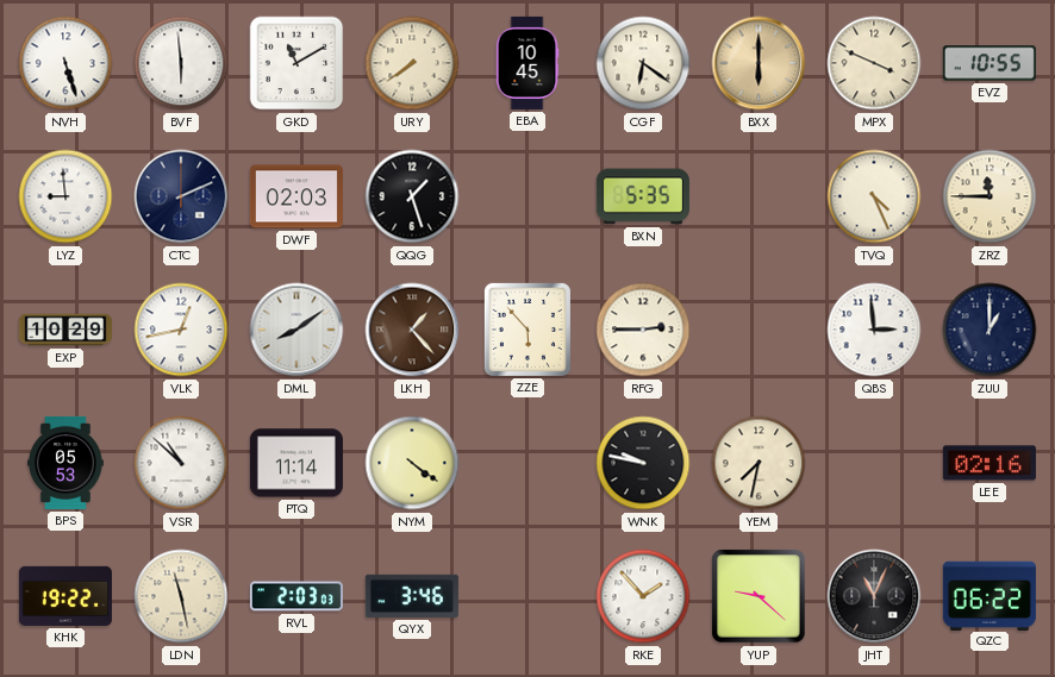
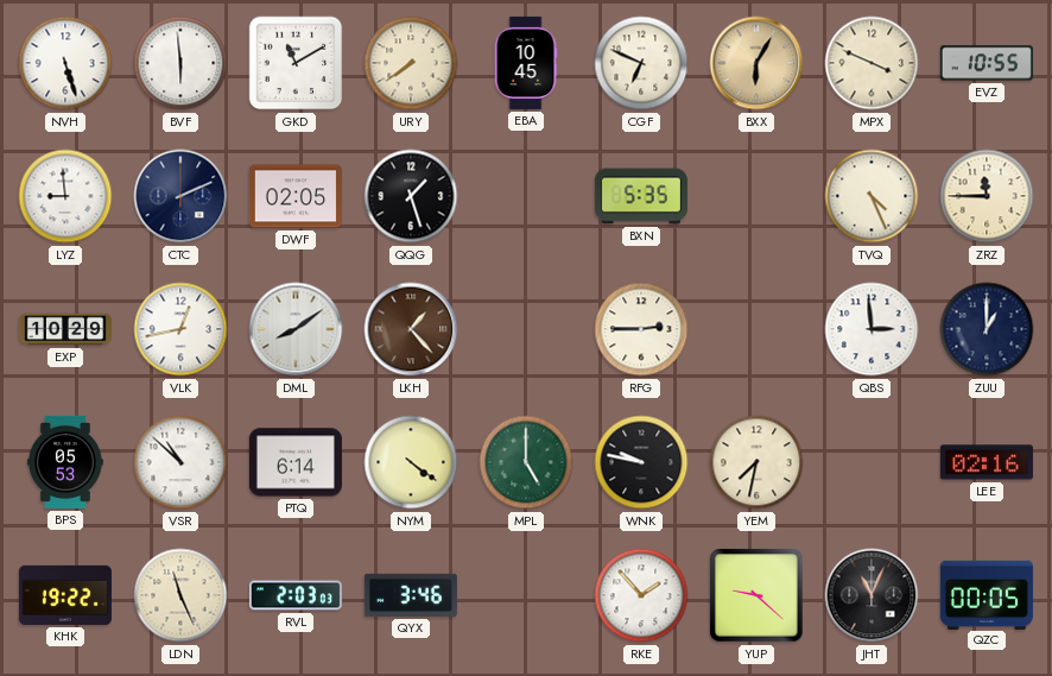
CGF: 6:21 -> 6:49
BXX: 6:00 -> 6:05
DWF: 02:03 -> 02:05
ZZE: 5:53 -> none
PTQ: 11:14 -> 6:14
MPL: none -> 5:00
LDN: 11:28 -> 11:26
QZC: 06:22 -> 00:05
